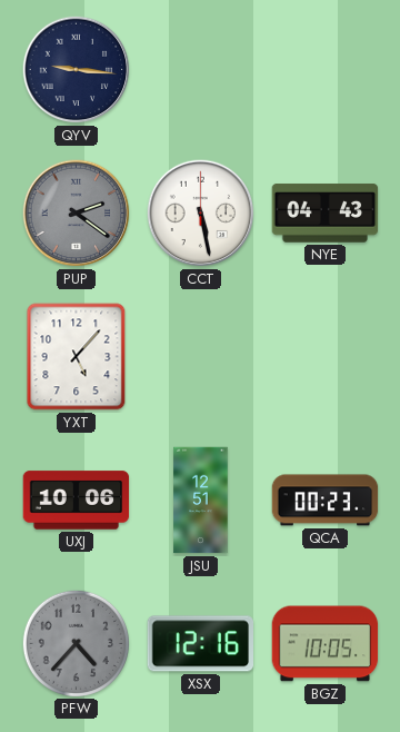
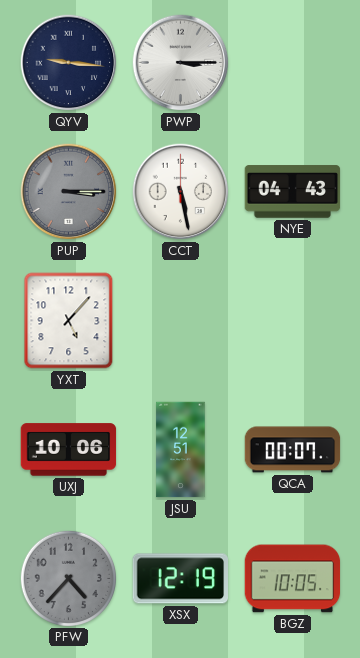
PWP: none -> 3:15
PUP: 2:21 -> 3:15
QCA: 00:23 -> 00:07
XSX: 12:16 -> 12:19
